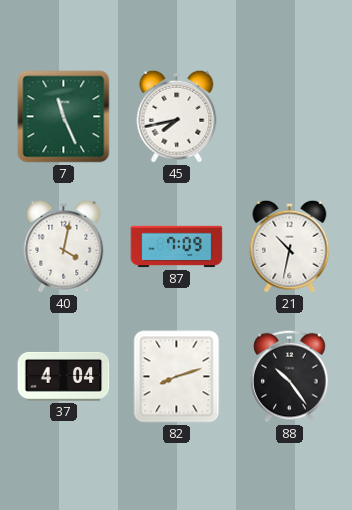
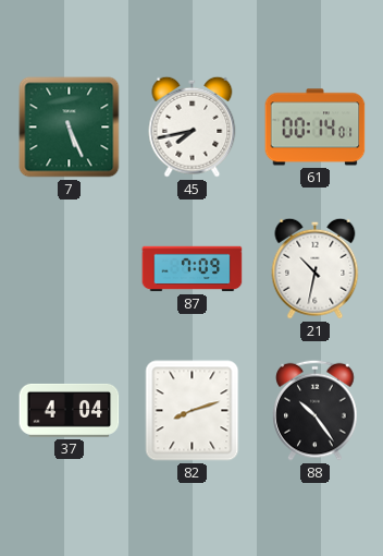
7: 11:26 -> 5:26
61: none -> 00:14
40: 4:02 -> none
